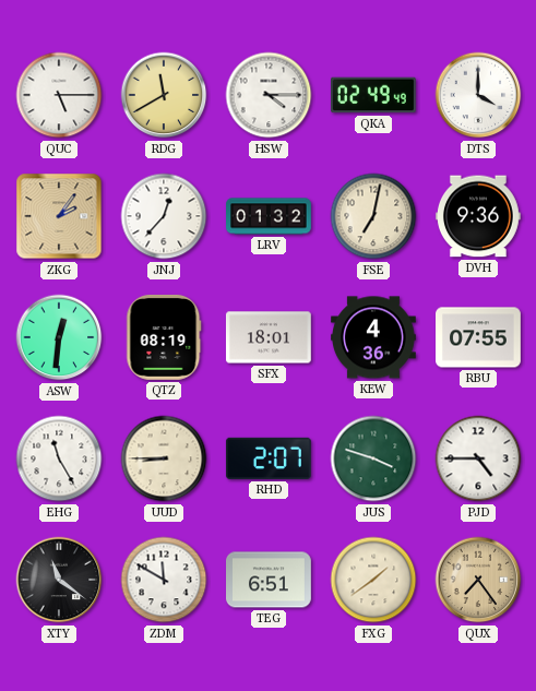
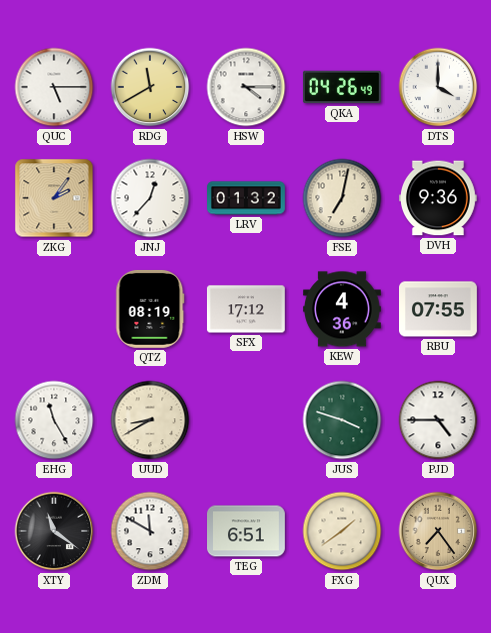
QKA: 02:49 -> 04:26
ASW: 12:31 -> none
SFX: 18:01 -> 17:12
UUD: 8:45 -> 8:40
RHD: 2:07 -> none
